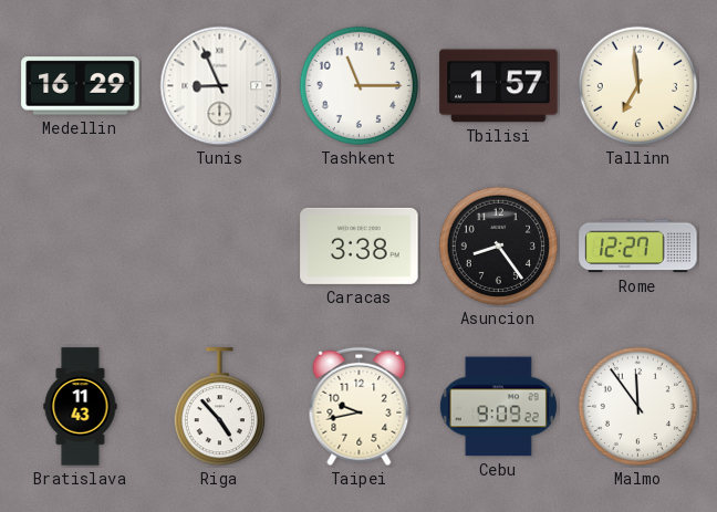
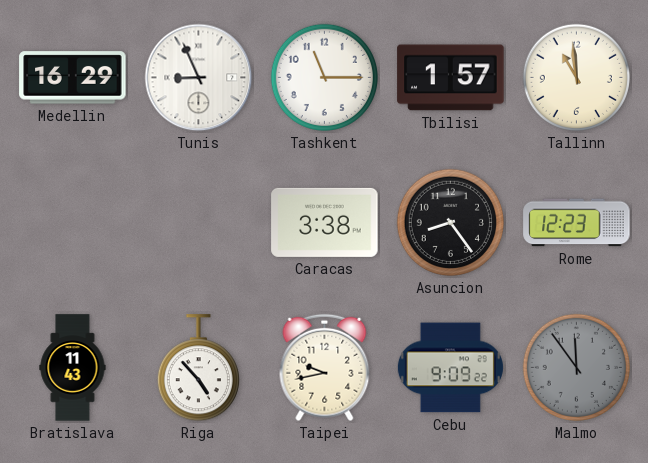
Tallinn: 6:59 -> 10:59
Rome: 12:27 -> 12:23
Malmo dial: white -> grey
